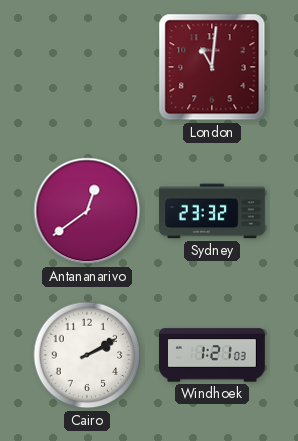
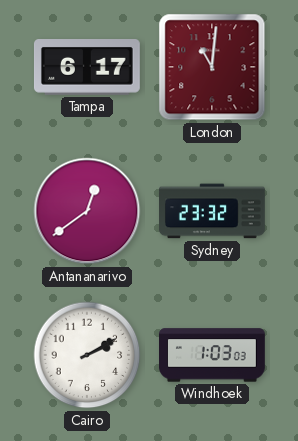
Tampa: none -> 6:17
Windhoek: 1:21 -> 1:03
